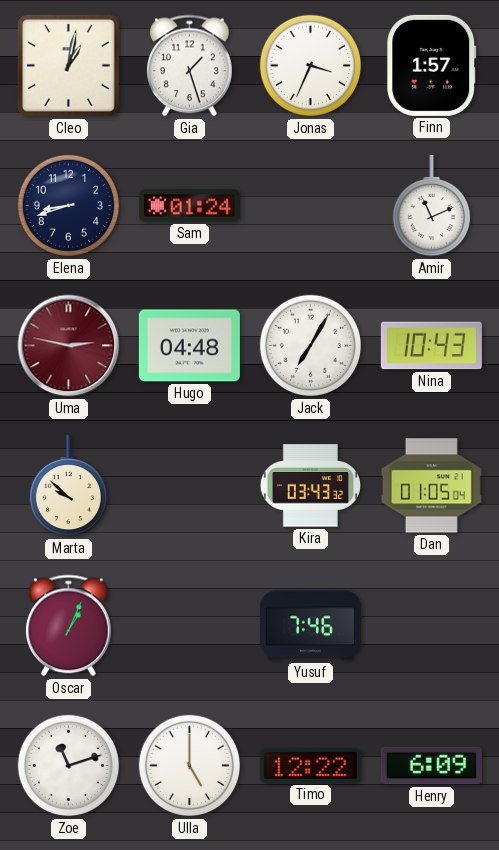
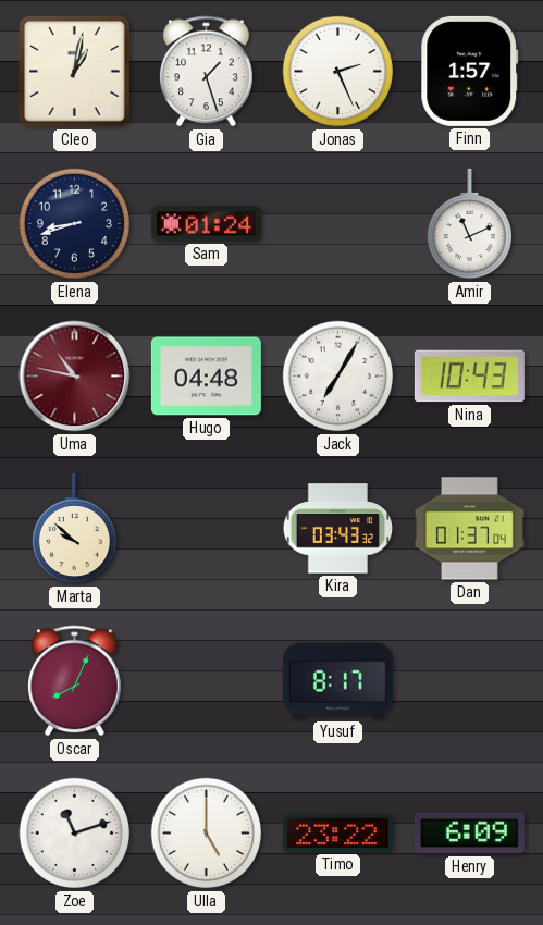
Jonas: 3:34 -> 2:26
Uma: 2:47 -> 10:47
Dan: 01:05 -> 01:37
Oscar: 1:04 -> 8:04
Yusuf: 7:46 -> 8:17
Timo: 12:22 -> 23:22
